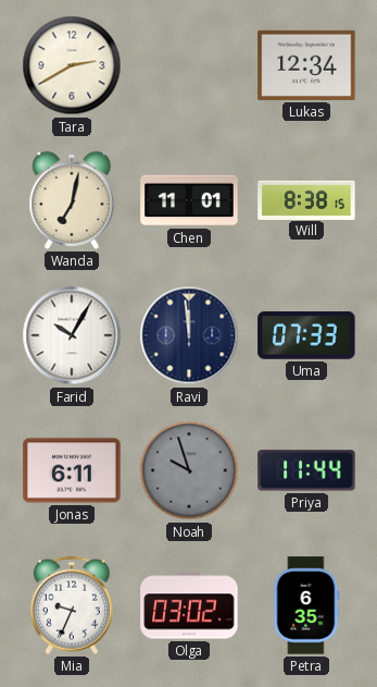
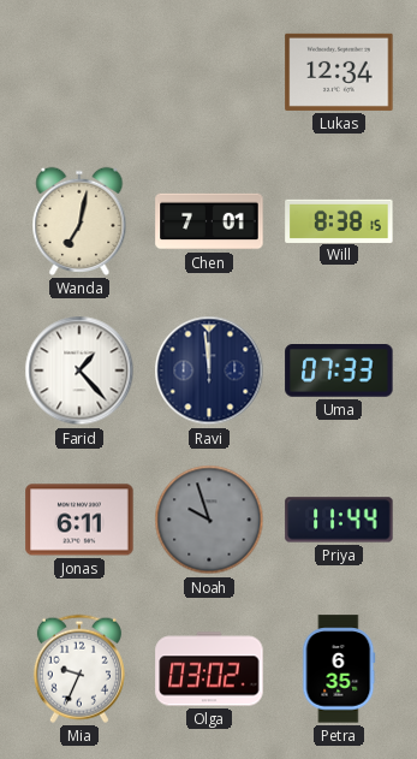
Tara: 2:40 -> none
Chen: 11:01 -> 7:01
Farid: 10:05 -> 1:23
